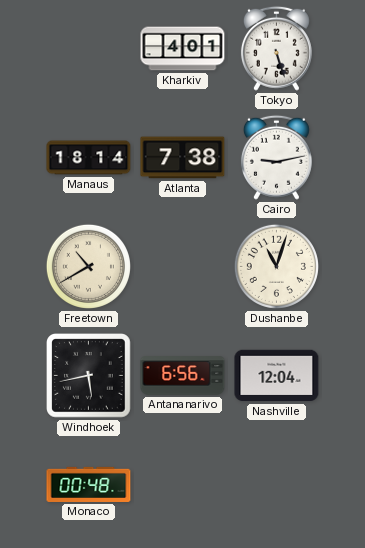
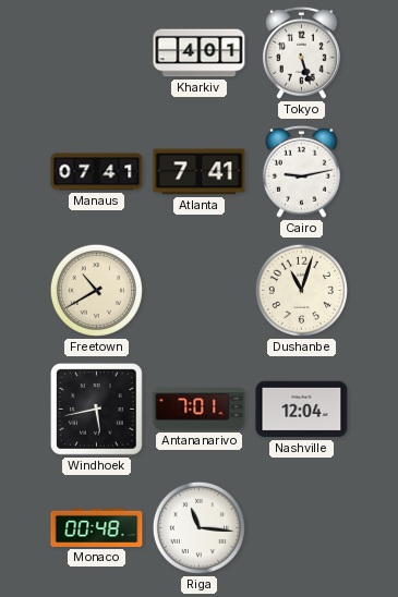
Manaus: 18:14 -> 07:41
Atlanta: 7:38 -> 7:41
Antananarivo: 6:56 -> 7:01
Riga: none -> 11:16
